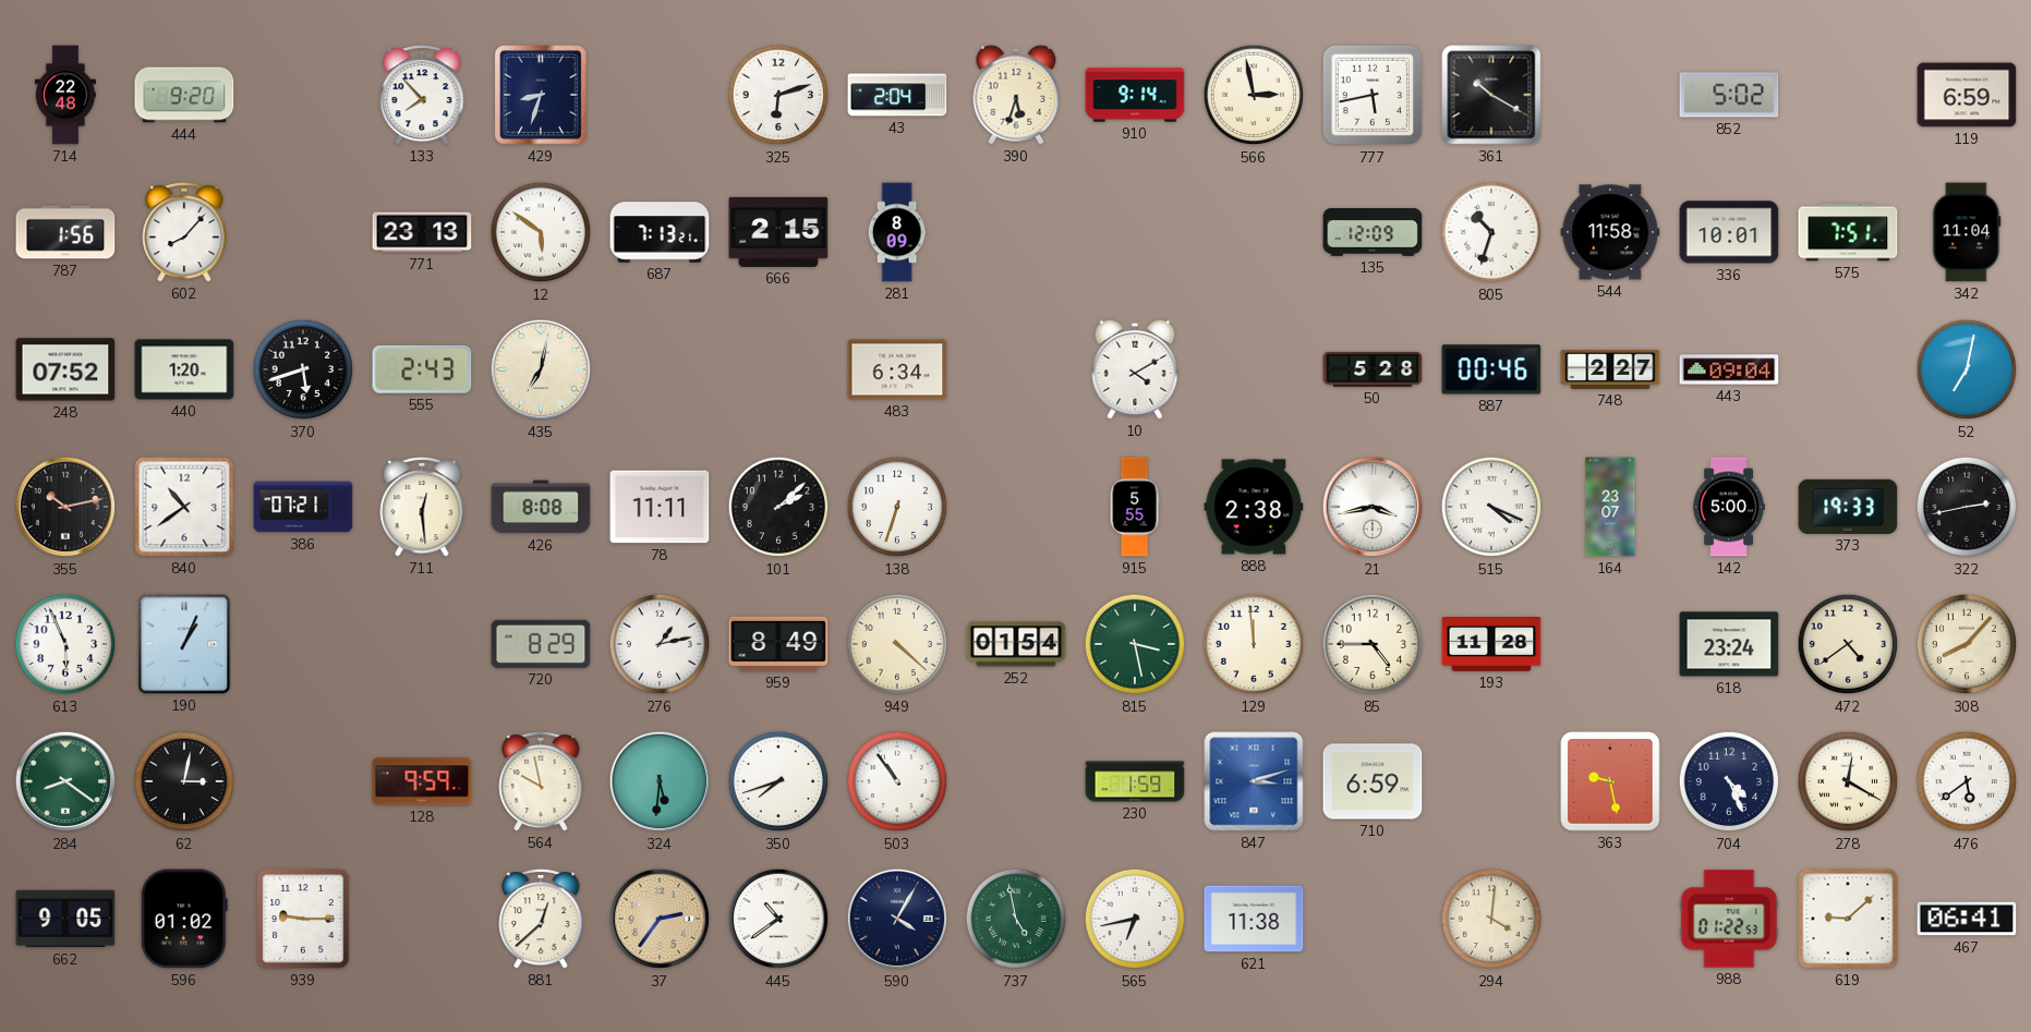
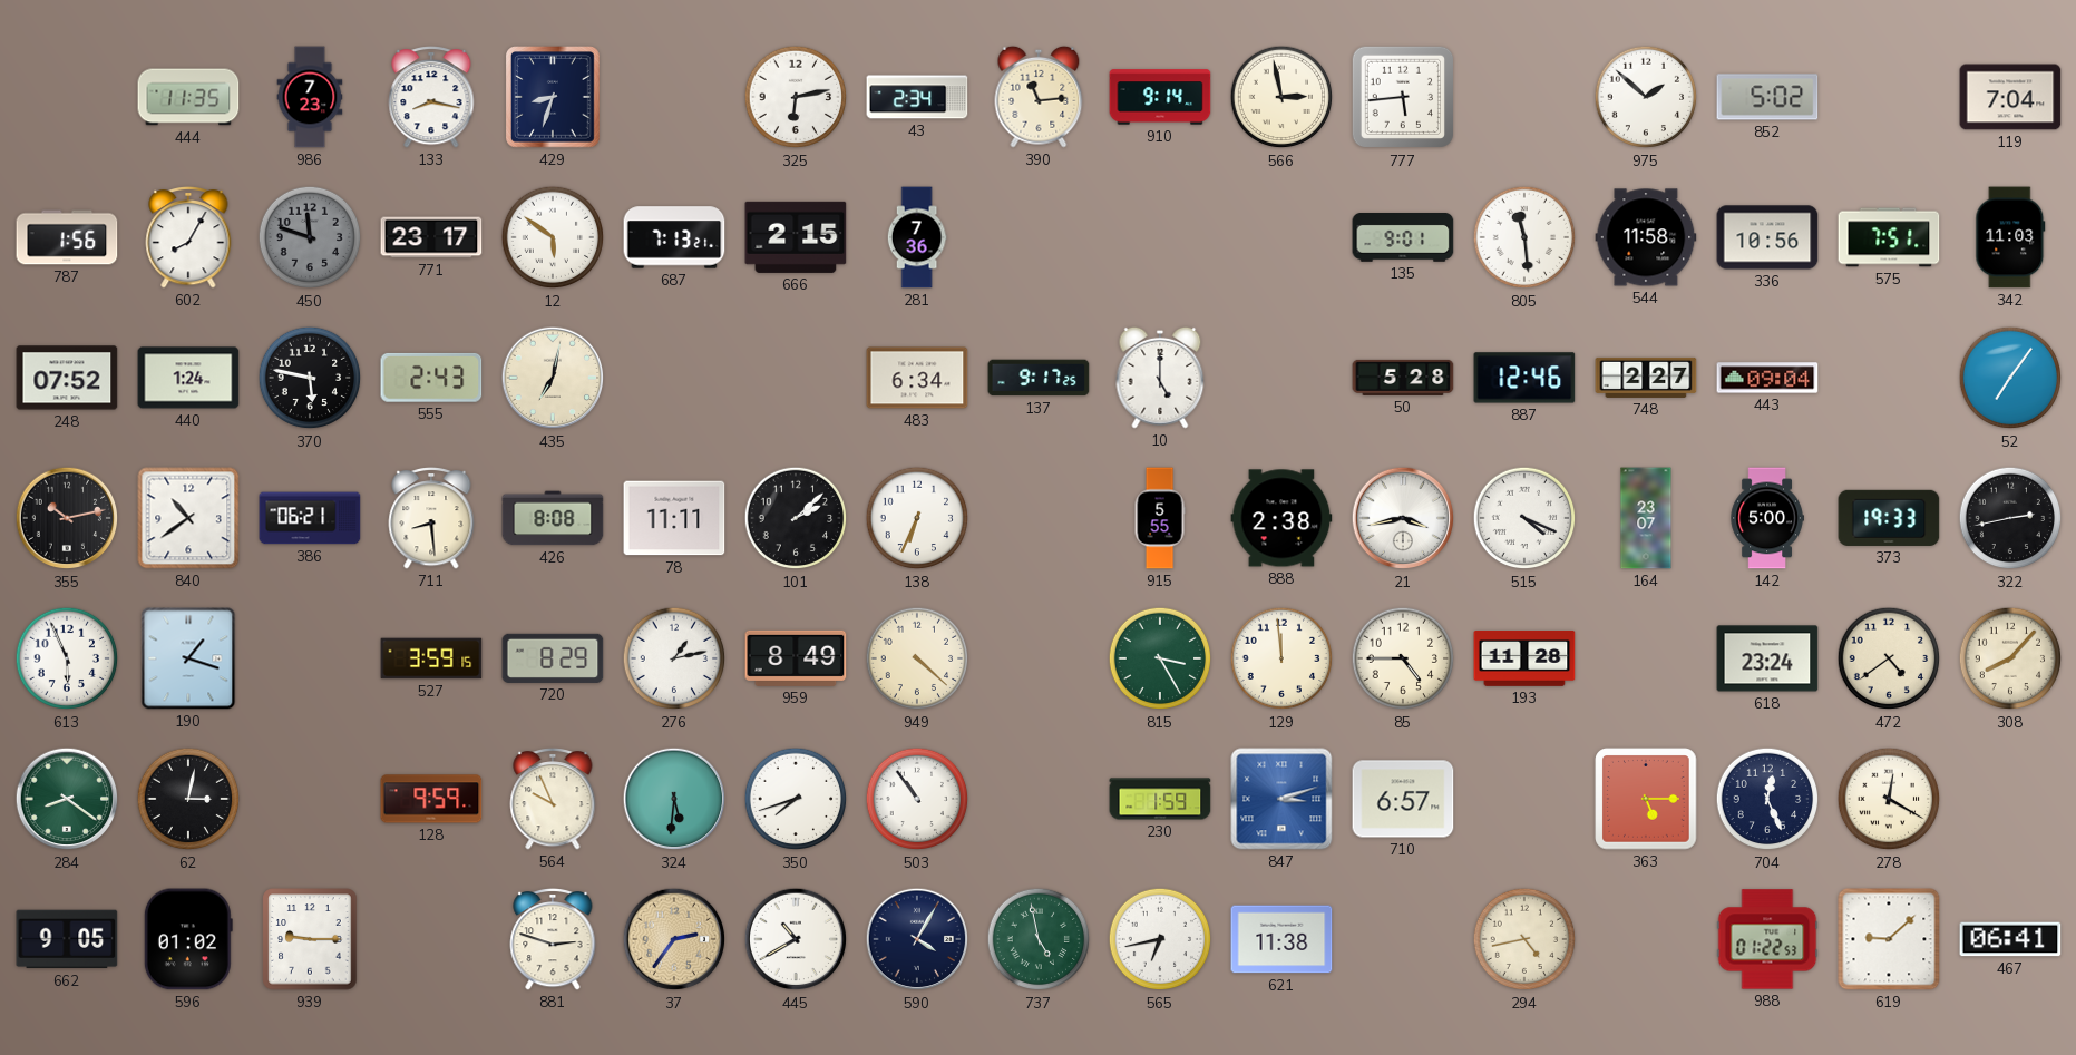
714: 22:48 -> none
444: 9:20 -> 11:35
986: none -> 7:23
133: 7:53 -> 8:17
325: 6:12 -> 6:13
43: 2:04 -> 2:34
390: 5:33 -> 11:14
777: 5:43 -> 5:44
361: 10:20 -> none
975: none -> 1:52
119: 6:59 -> 7:04
602: 8:07 -> 8:05
450: none -> 11:48
771: 23:13 -> 23:17
281: 8:09 -> 7:36
135: 12:09 -> 9:01
805: 10:33 -> 11:29
336: 10:01 -> 10:56
342: 11:04 -> 11:03
440: 1:20 -> 1:24
370: 5:42 -> 5:47
137: none -> 9:17
10: 4:10 -> 5:00
887: 00:46 -> 12:46
52: 7:02 -> 7:06
386: 07:21 -> 06:21
711: 12:29 -> 8:29
138: 6:33 -> 6:34
190: 1:04 -> 1:18
527: none -> 3:59
252: 01:54 -> none
815: 3:28 -> 3:25
564: 9:58 -> 9:56
710: 6:59 -> 6:57
363: 9:28 -> 5:15
704: 4:26 -> 12:26
476: 5:39 -> none
881: 12:38 -> 2:48
445: 10:39 -> 10:40
294: 4:01 -> 4:43
